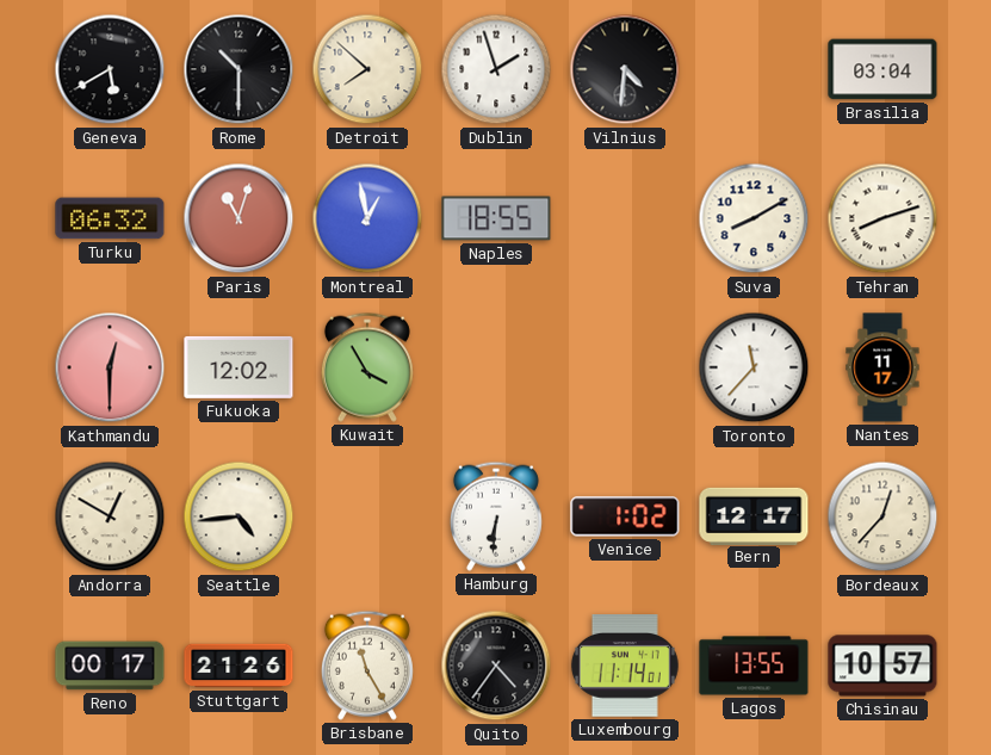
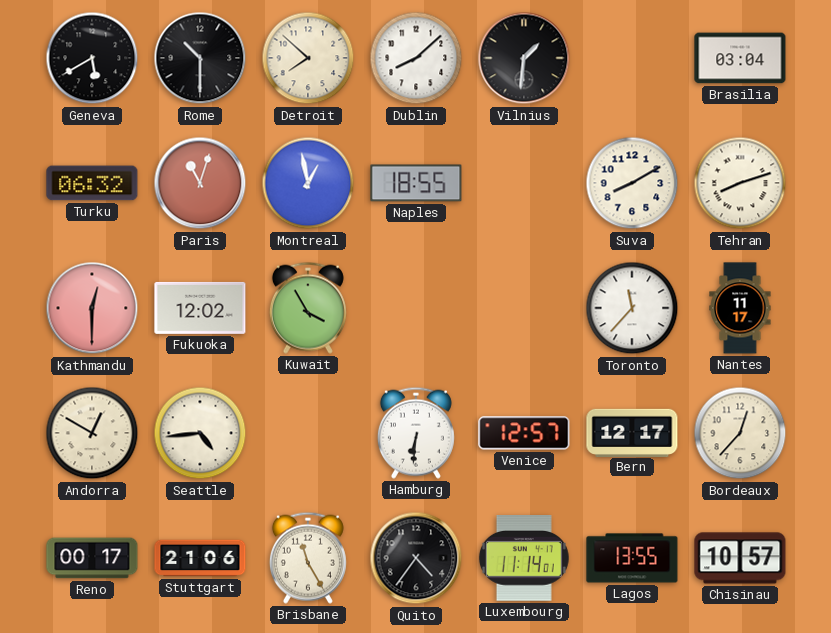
Dublin: 1:57 -> 8:08
Vilnius: 4:31 -> 1:31
Venice: 1:02 -> 12:57
Stuttgart: 21:26 -> 21:06
